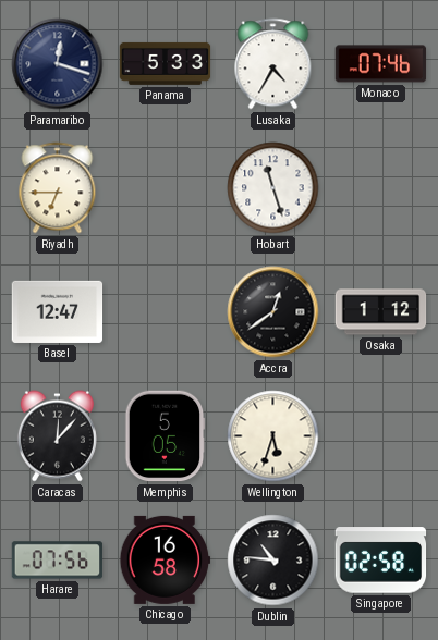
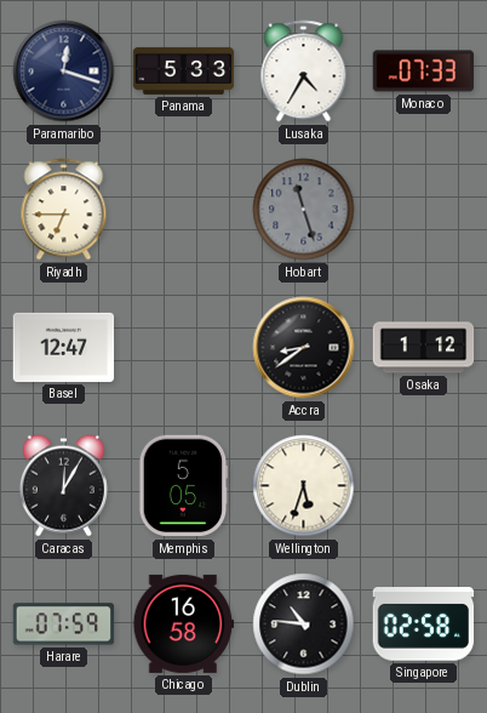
Monaco: 07:46 -> 07:33
Hobart dial: white -> grey
Accra: 12:39 -> 8:39
Caracas: 12:07 -> 12:05
Harare: 07:56 -> 07:59
